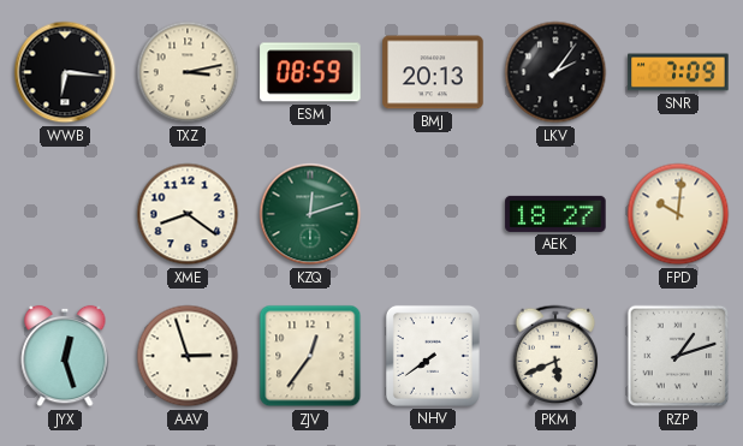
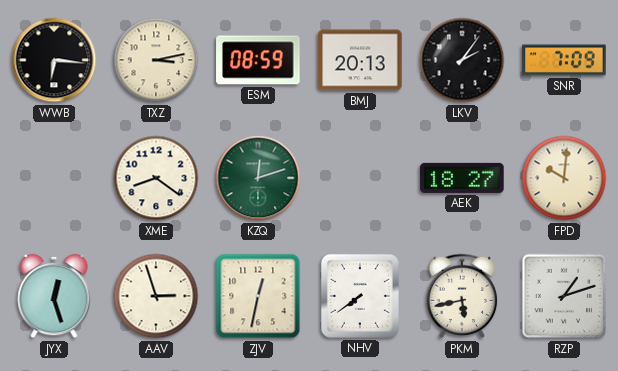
ZJV: 12:36 -> 12:32
PKM: 5:41 -> 5:43
